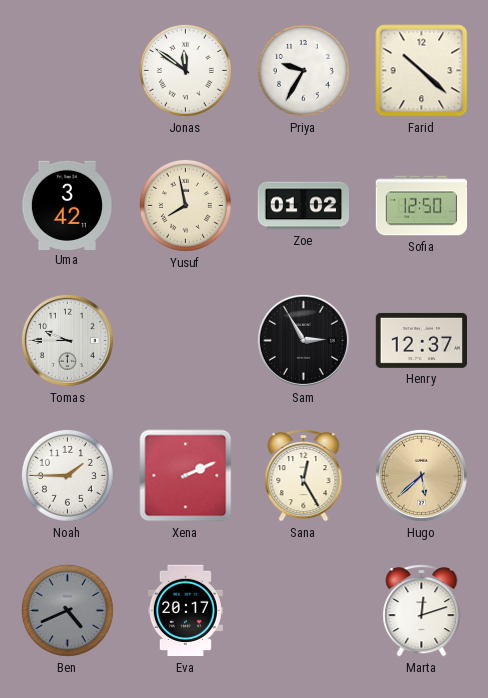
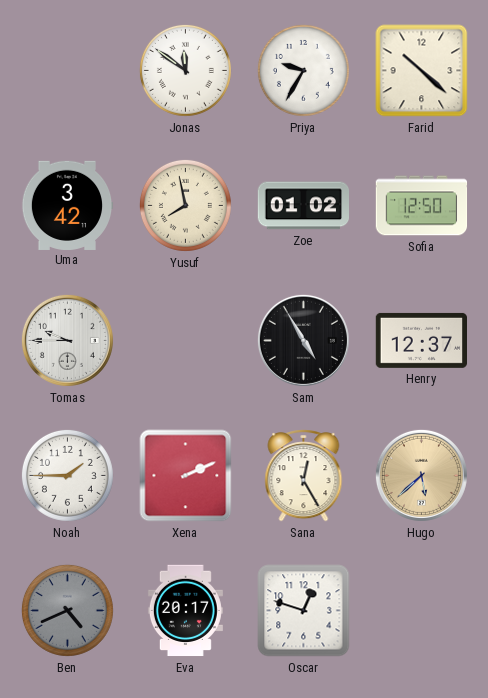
Sam: 2:55 -> 4:55
Oscar: none -> 12:48
Marta: 12:12 -> none
